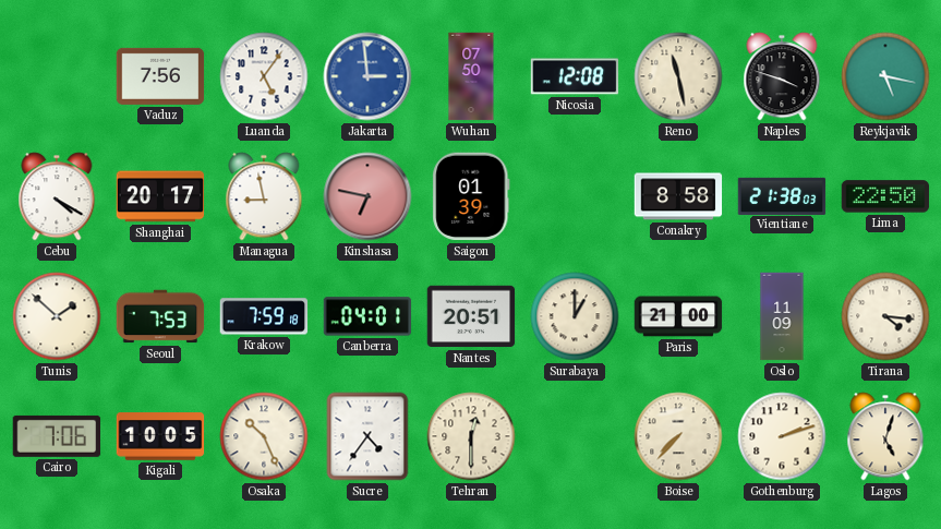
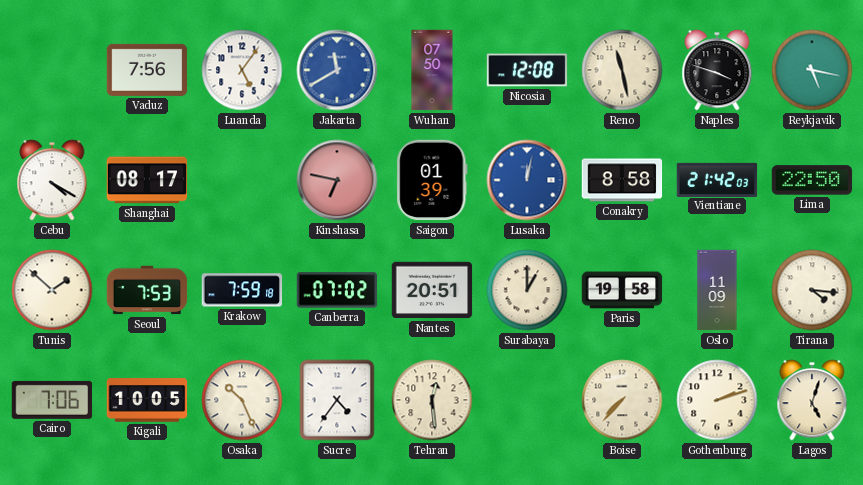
Jakarta: 2:59 -> 11:40
Shanghai: 20:17 -> 08:17
Managua: 8:58 -> none
Lusaka: none -> 12:02
Vientiane: 21:38 -> 21:42
Canberra: 04:01 -> 07:02
Paris: 21:00 -> 19:58
Tehran: 12:30 -> 12:29
